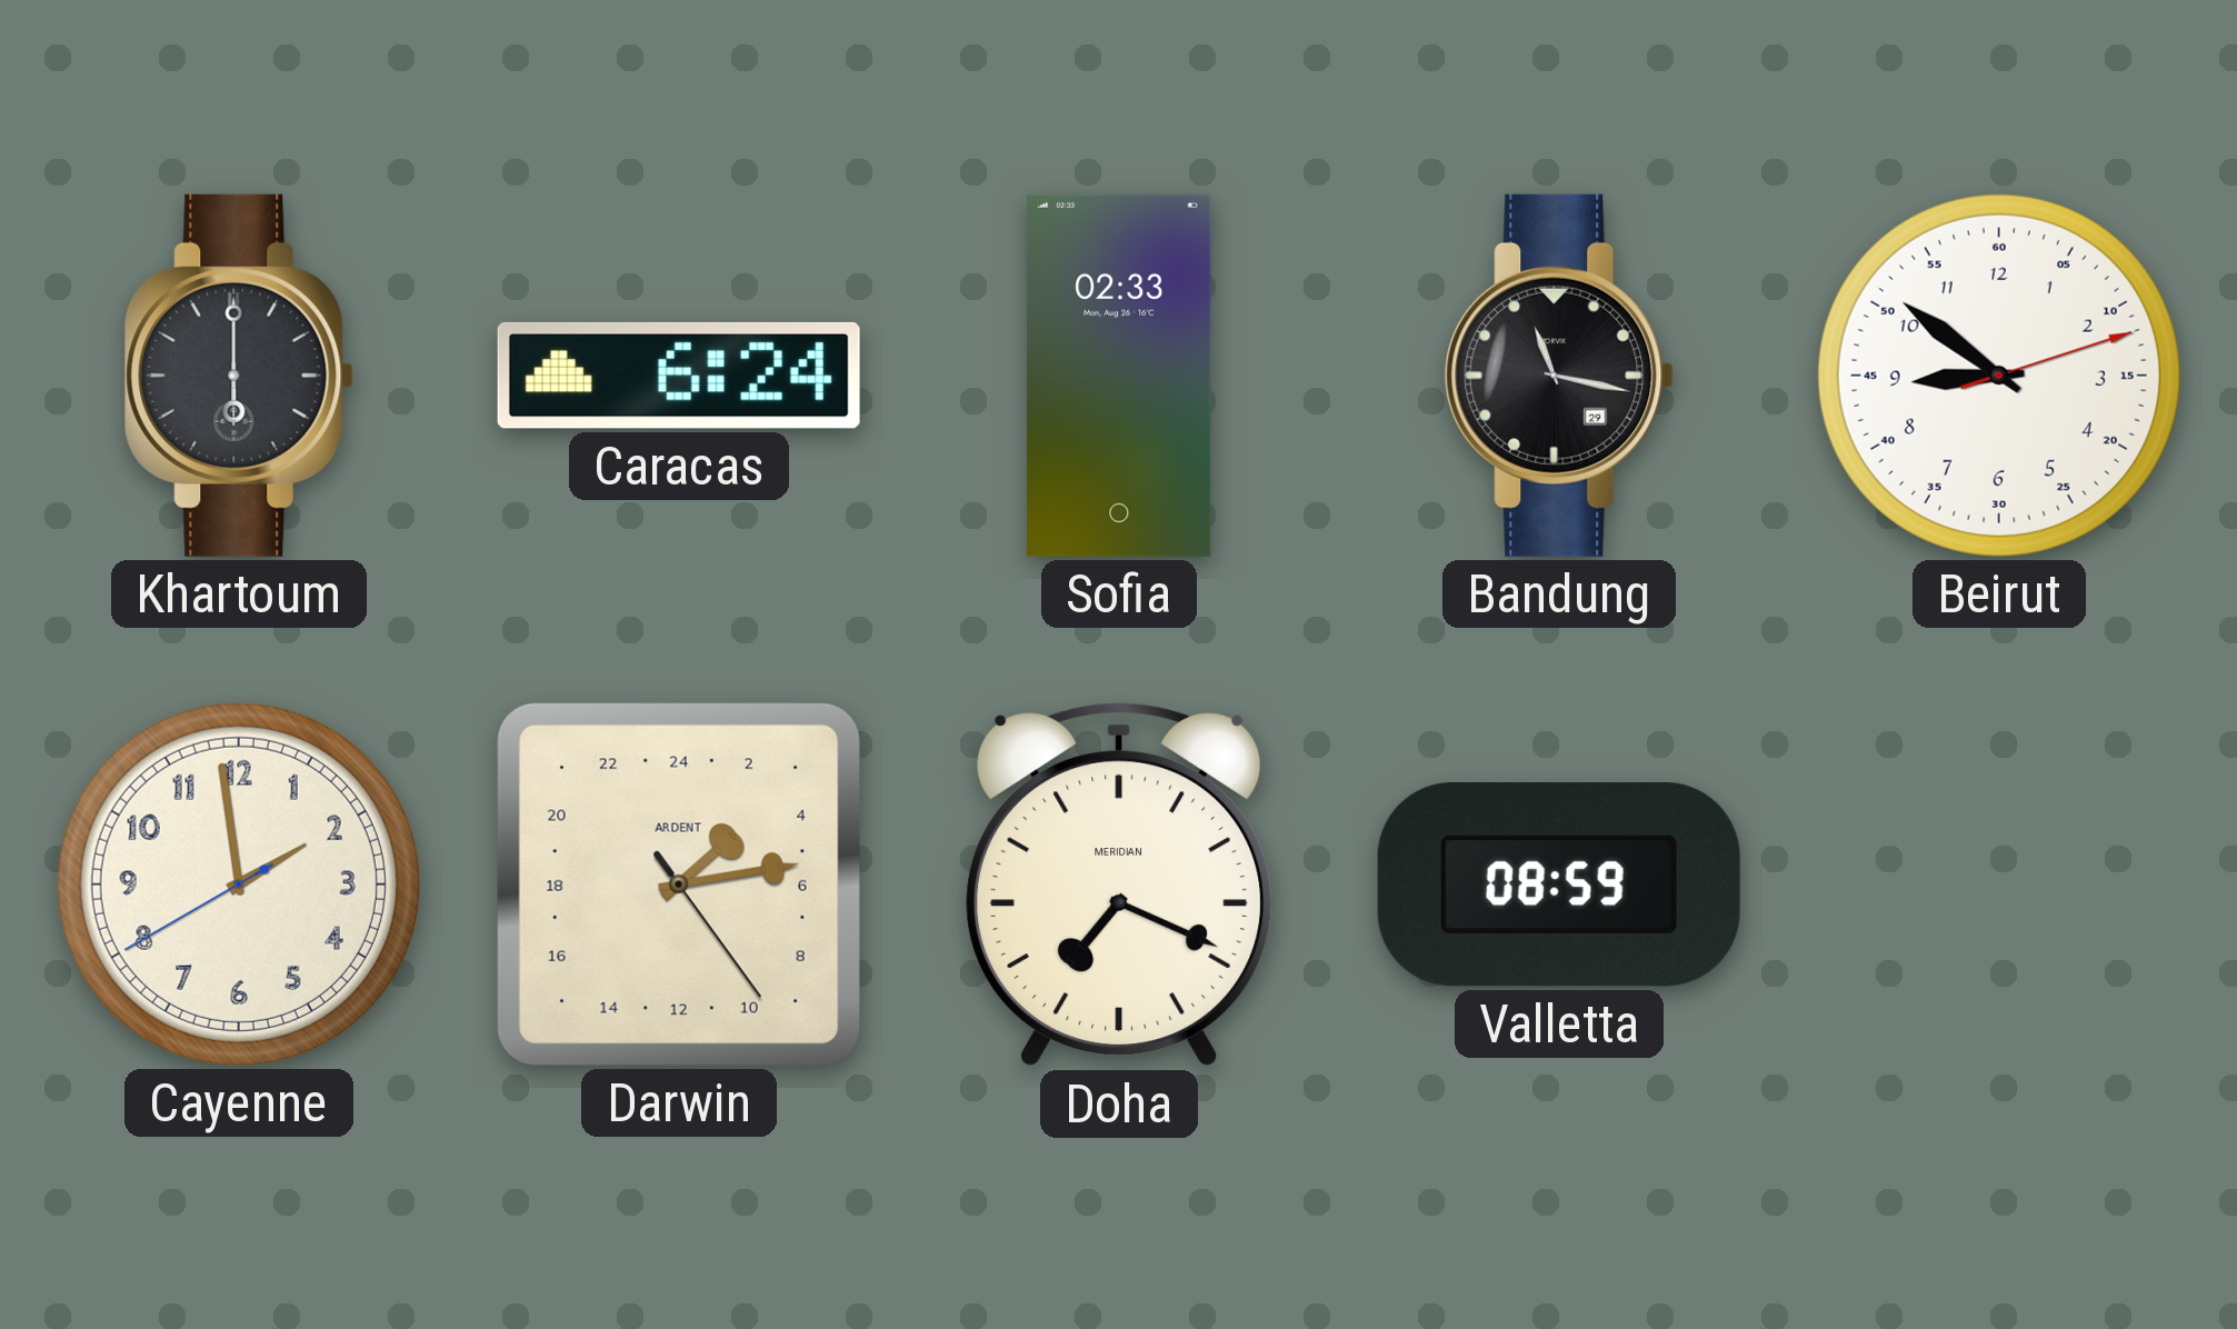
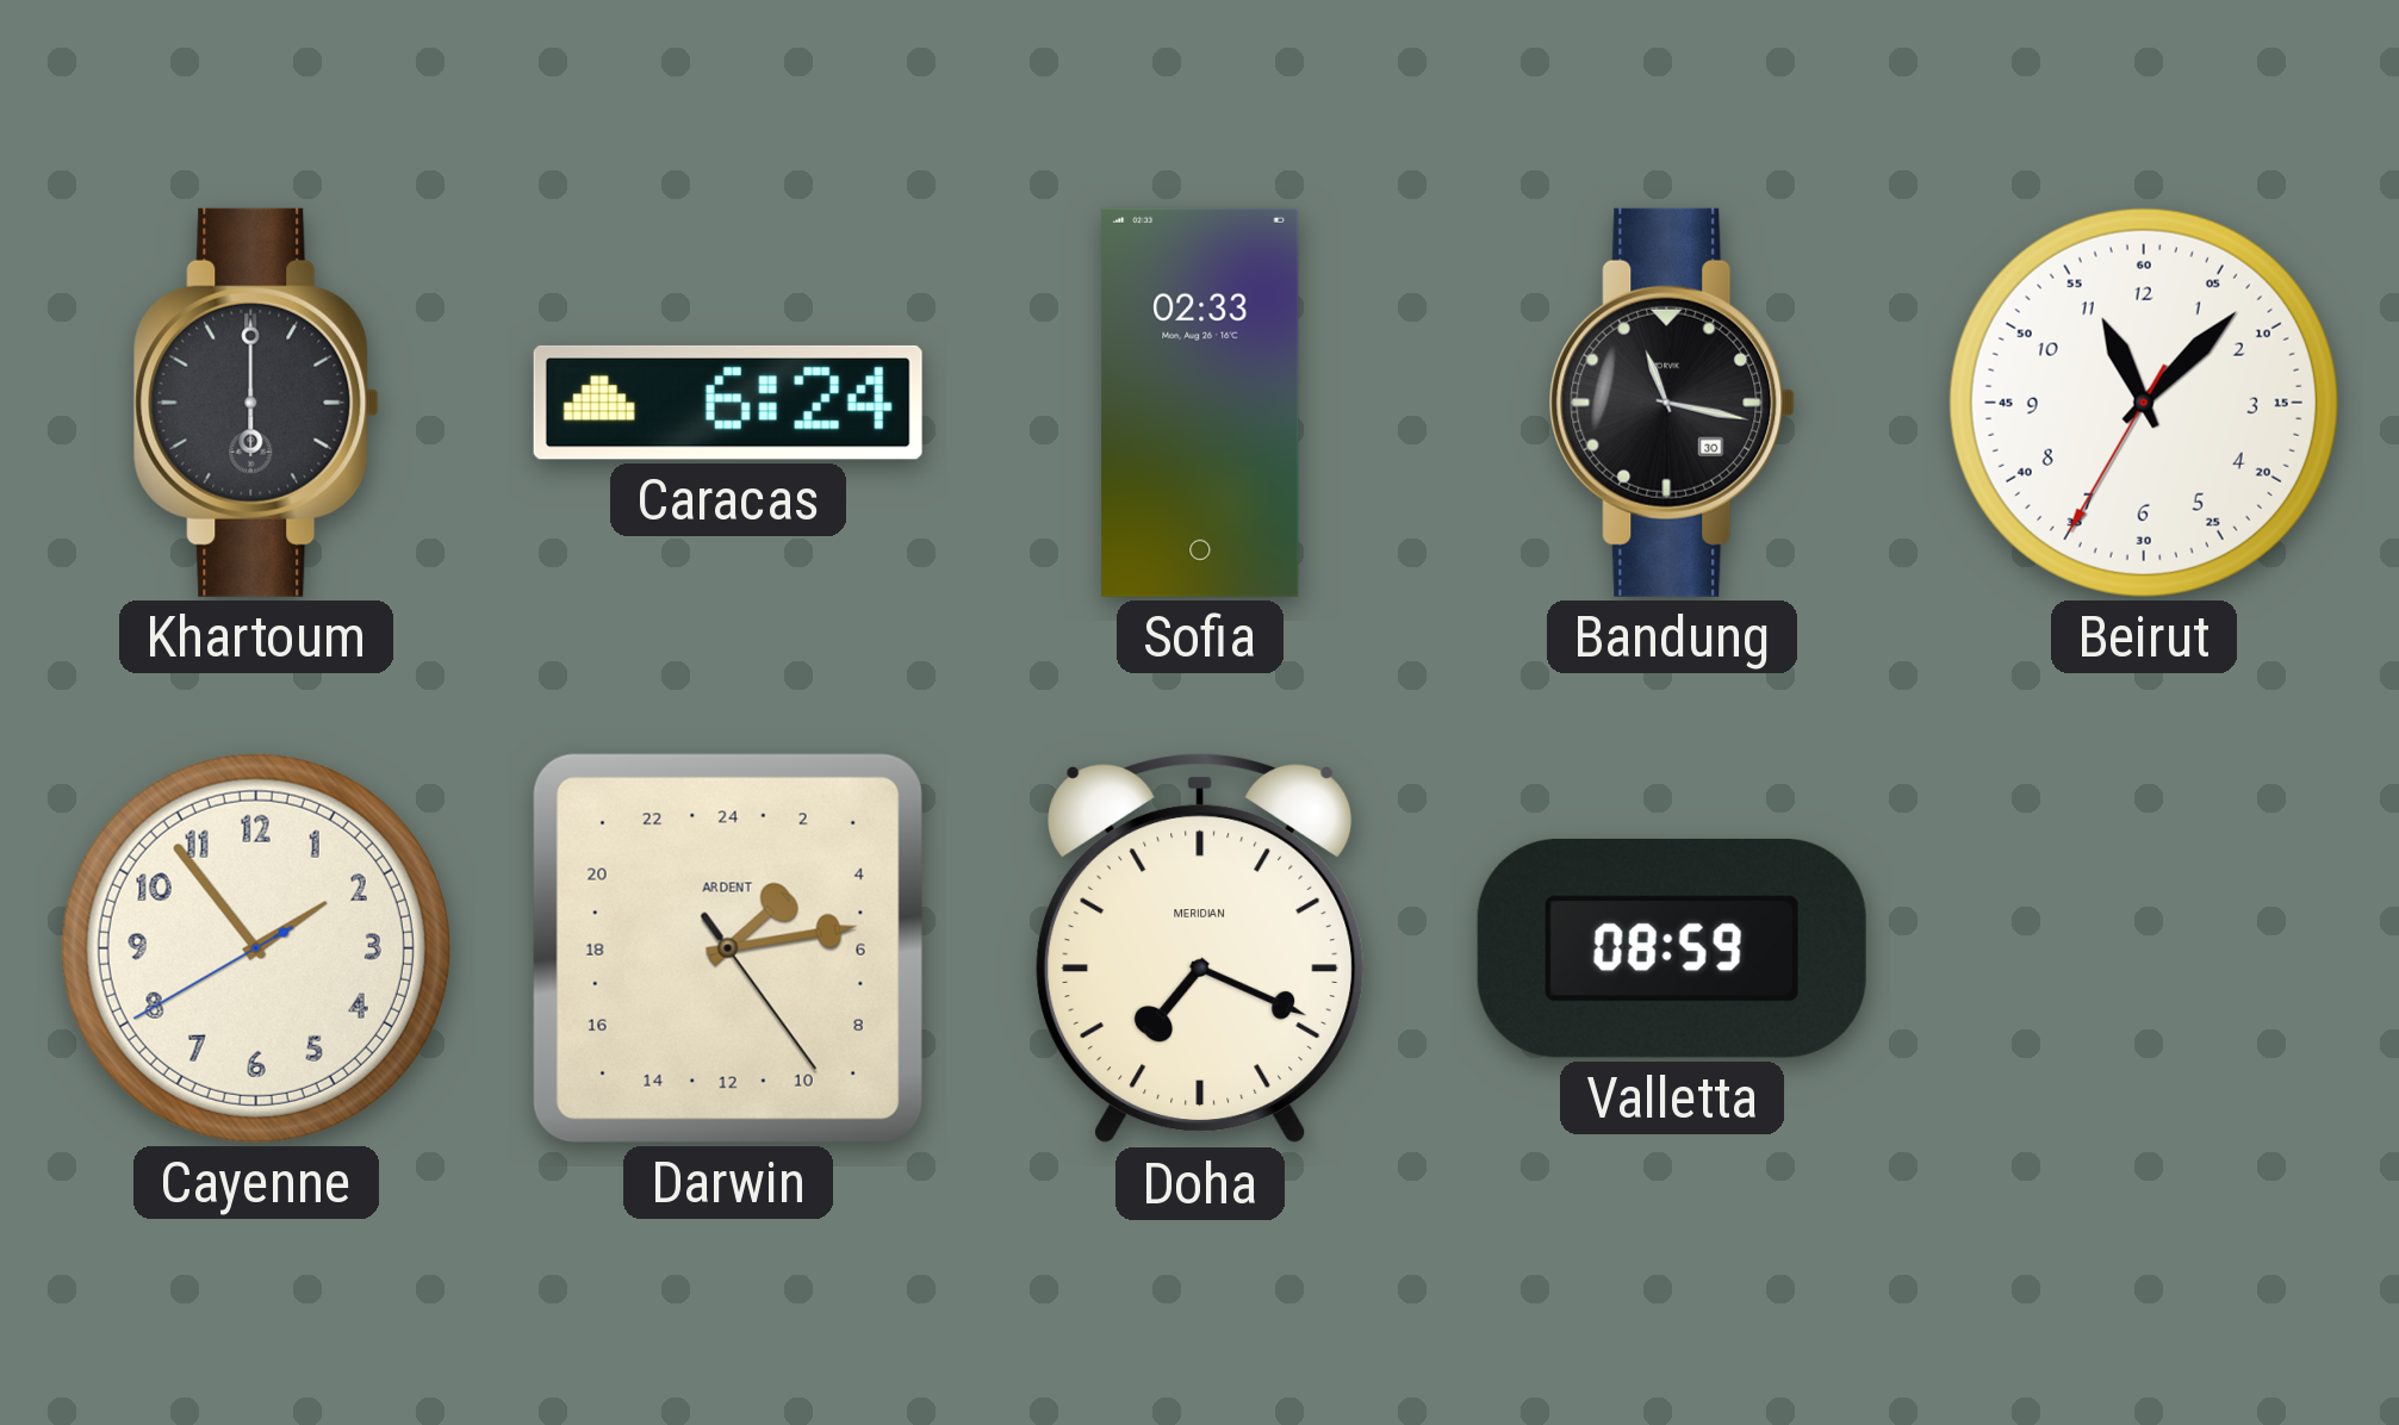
Bandung date: 29 -> 30
Beirut: 8:51 -> 11:07
Cayenne: 1:58 -> 1:53
